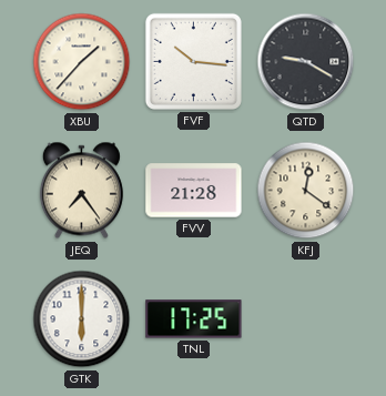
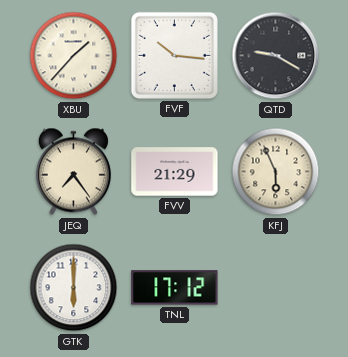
FVV: 21:28 -> 21:29
KFJ: 12:21 -> 5:56
TNL: 17:25 -> 17:12
